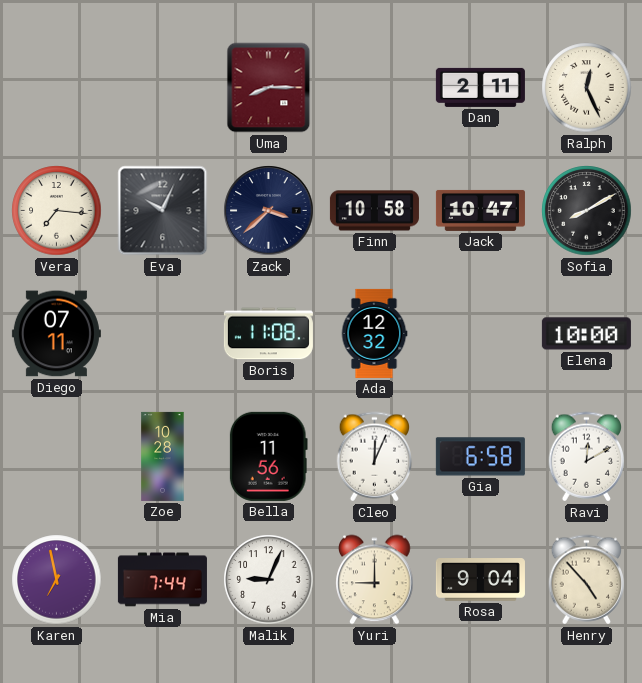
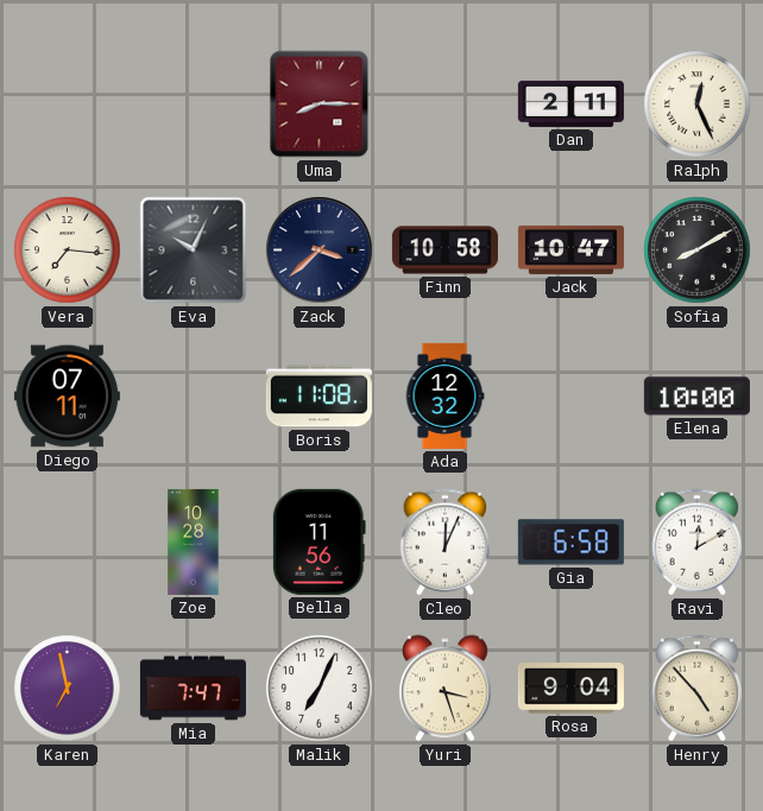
Mia: 7:44 -> 7:47
Malik: 9:04 -> 7:04
Yuri: 9:00 -> 3:27
